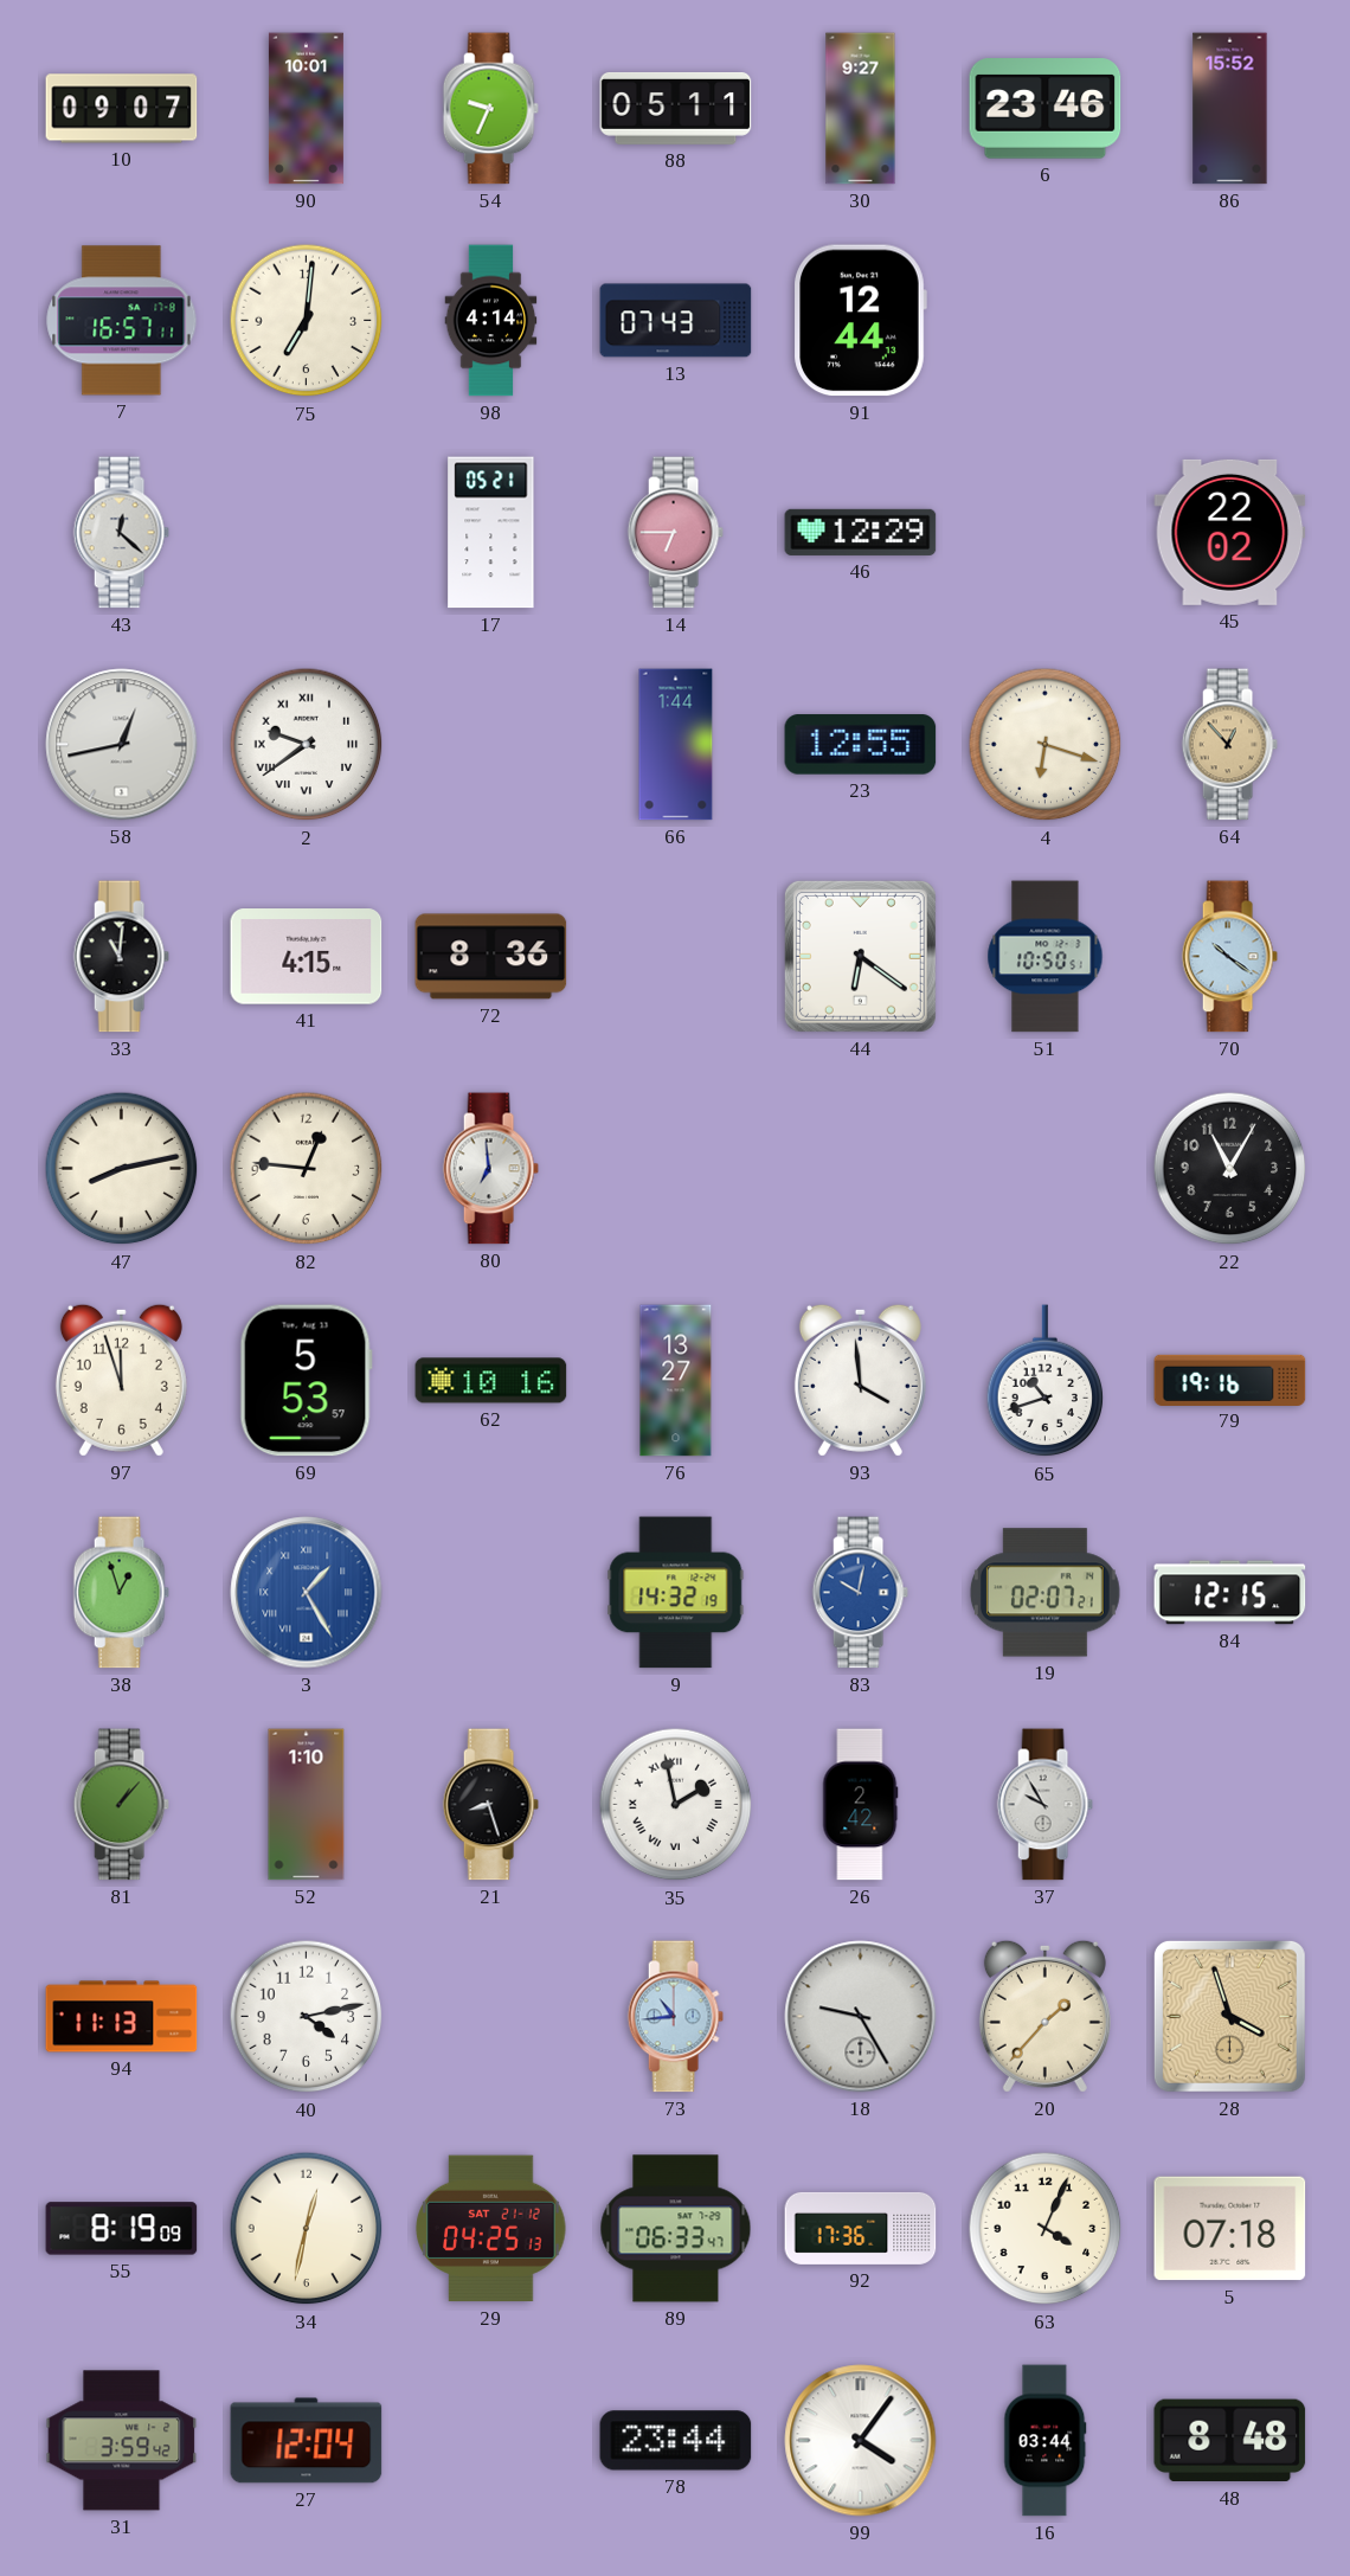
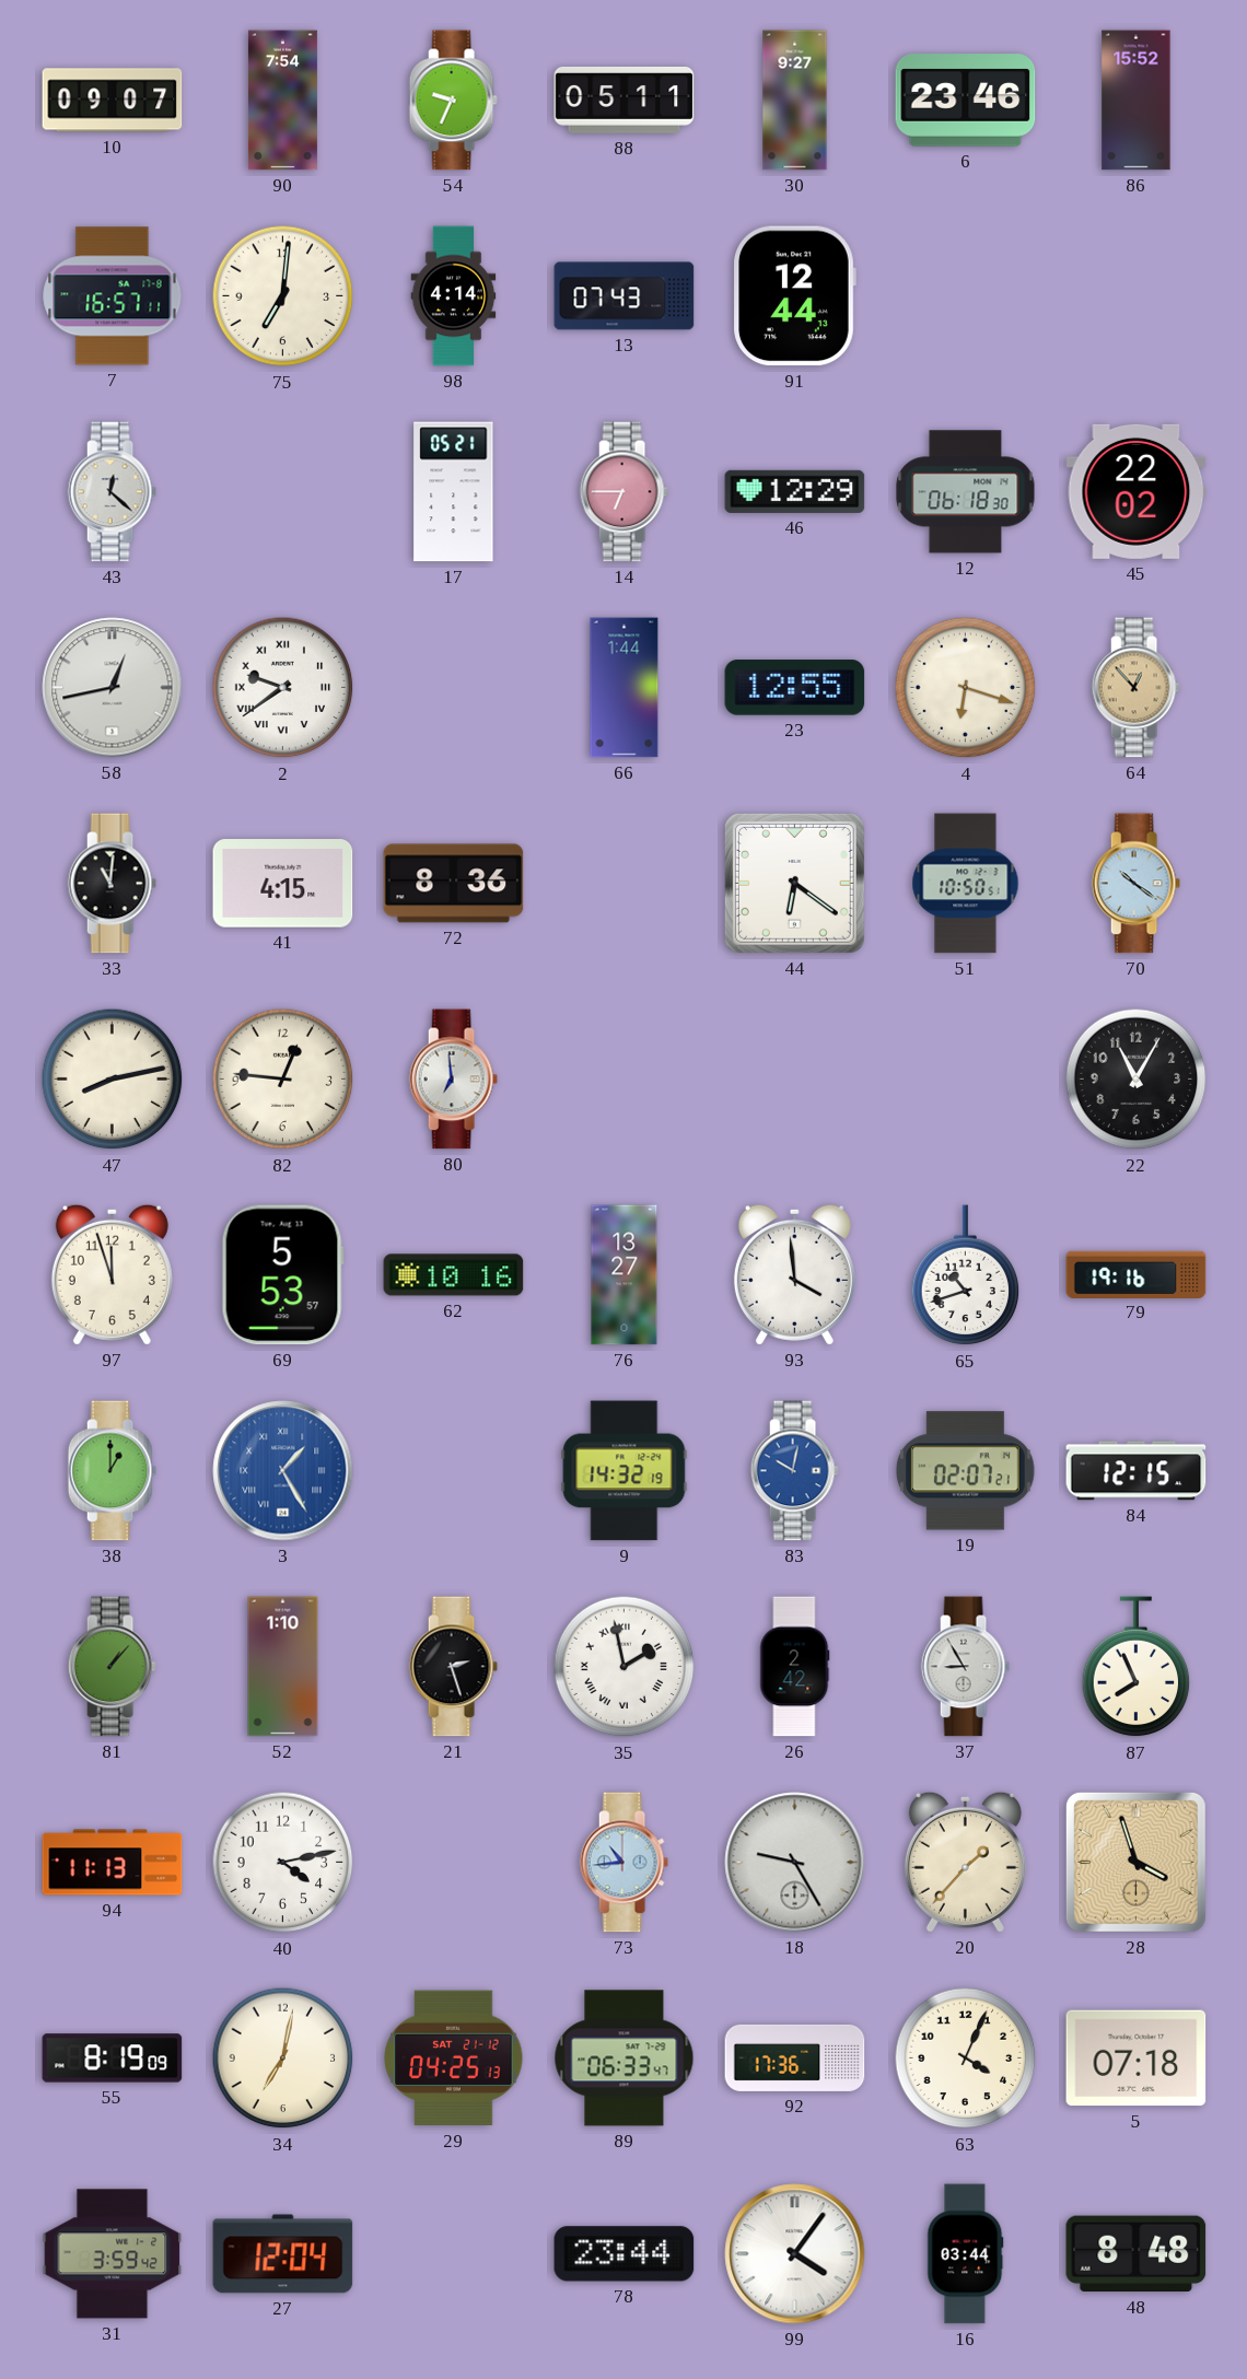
90: 10:01 -> 7:54
12: none -> 06:18
38: 12:57 -> 1:00
21: 8:27 -> 2:27
37: 9:55 -> 8:55
87: none -> 7:56
34: 12:32 -> 7:02
